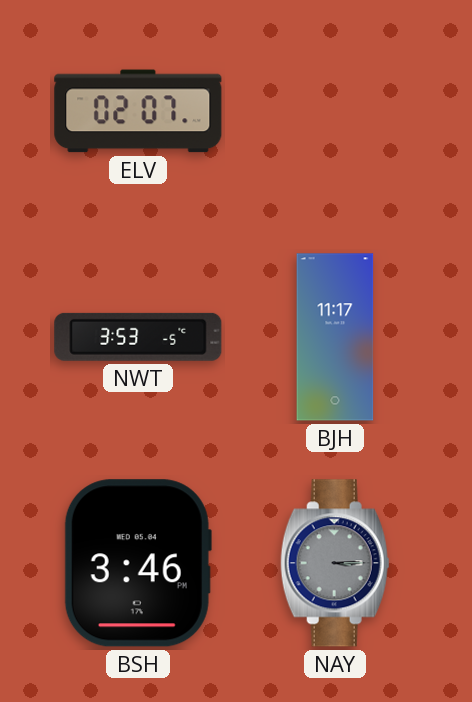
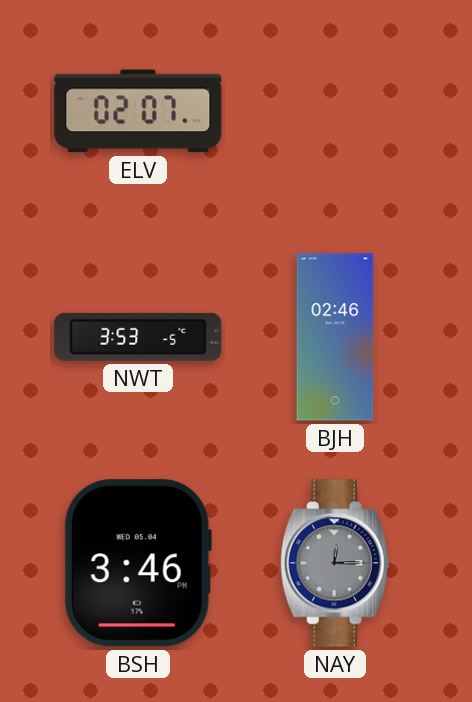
BJH: 11:17 -> 02:46
NAY: 3:15 -> 12:15
